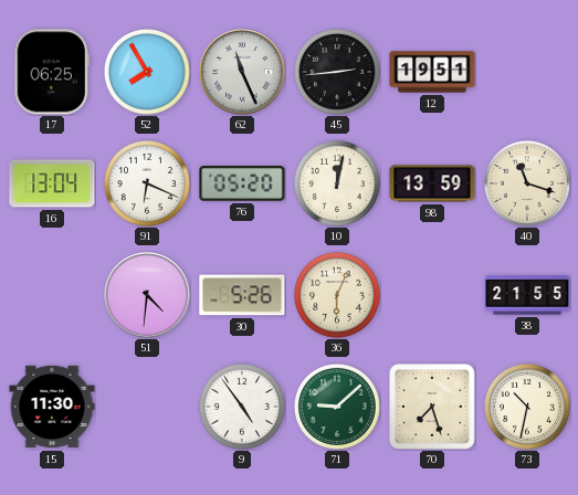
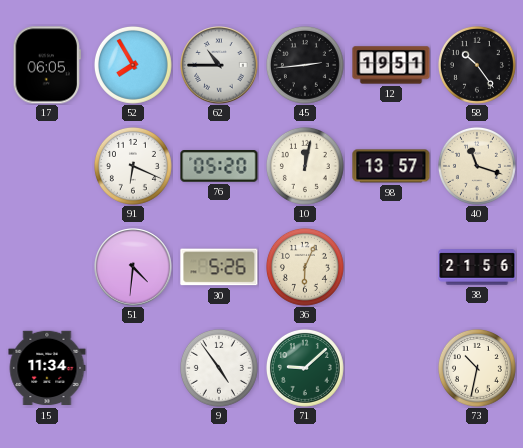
17: 06:25 -> 06:05
62: 11:26 -> 10:45
58: none -> 10:24
16: 13:04 -> none
98: 13:59 -> 13:57
38: 21:55 -> 21:56
15: 11:30 -> 11:34
70: 7:27 -> none
